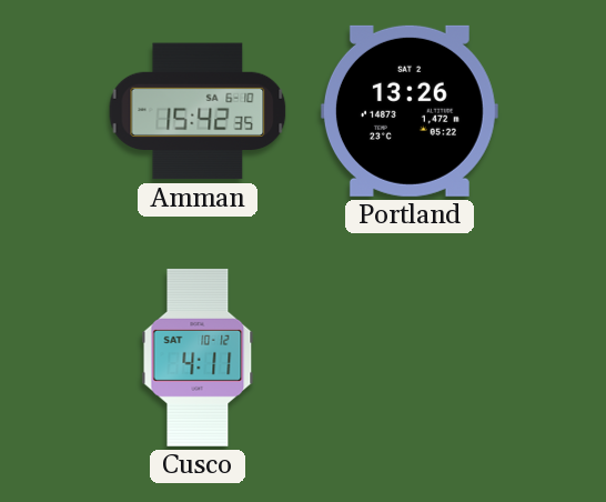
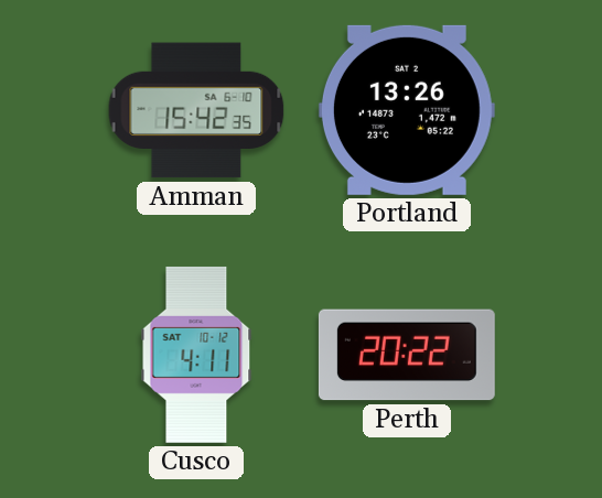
Perth: none -> 20:22
